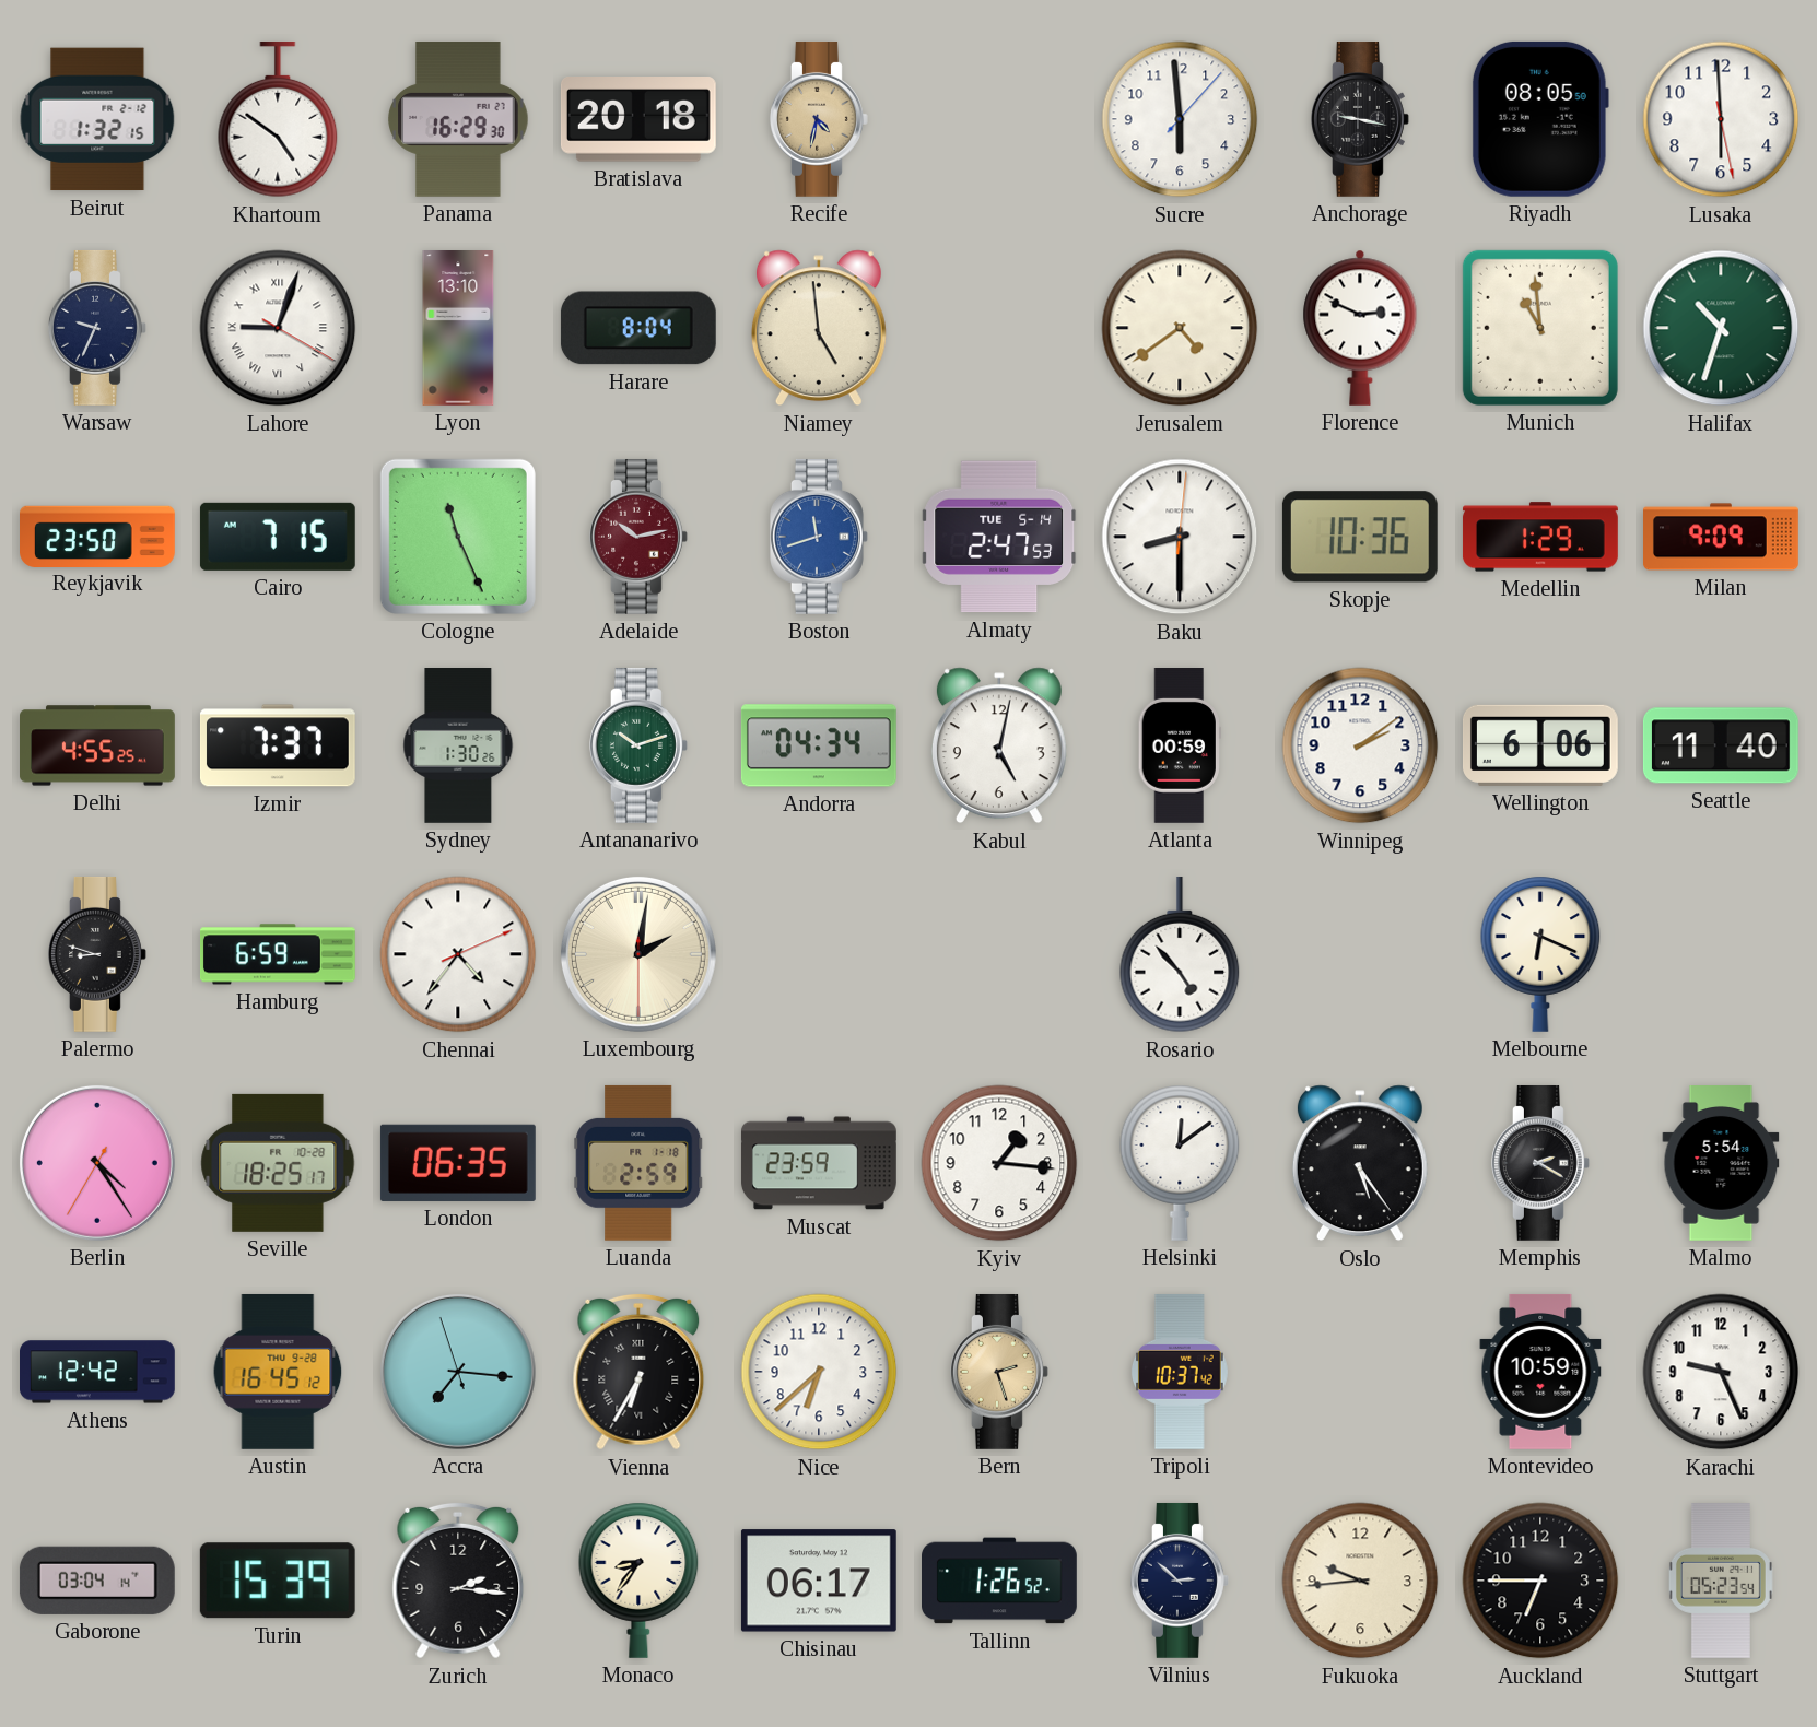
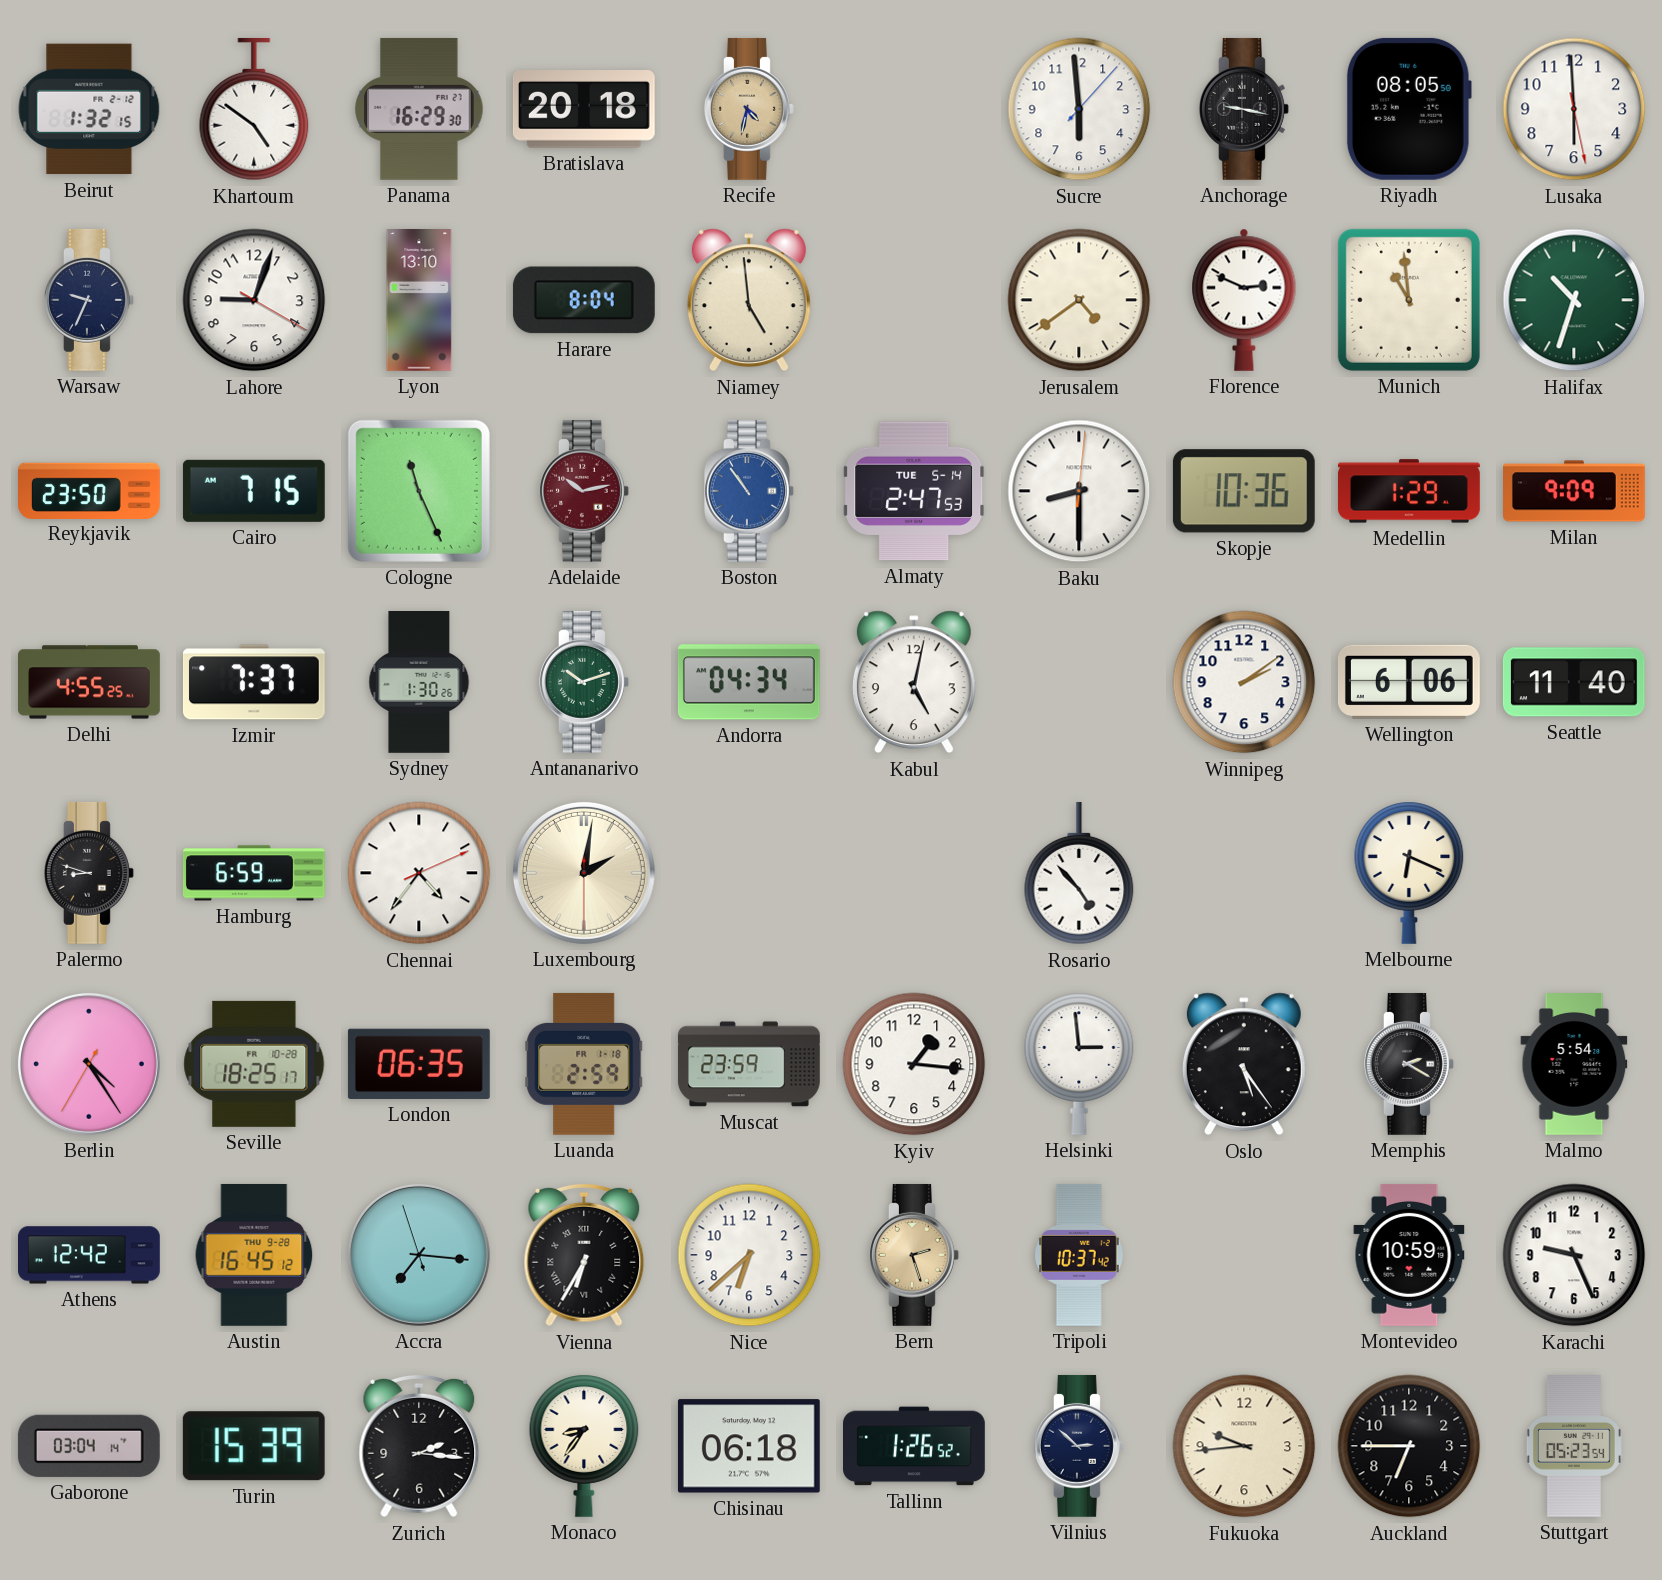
Lahore numerals: Roman -> Arabic
Boston: 11:42 -> 10:54
Atlanta: 00:59 -> none
Helsinki: 12:09 -> 2:59
Chisinau: 06:17 -> 06:18
